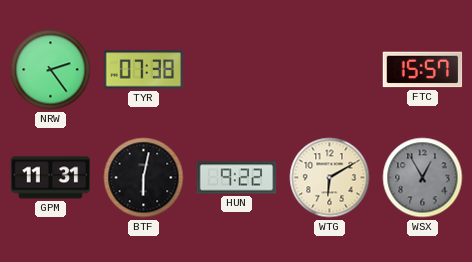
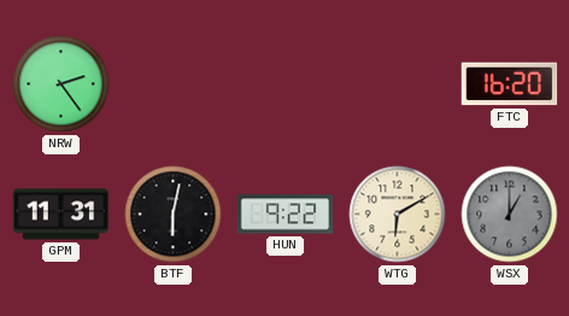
TYR: 07:38 -> none
FTC: 15:57 -> 16:20
WSX: 12:55 -> 1:00
